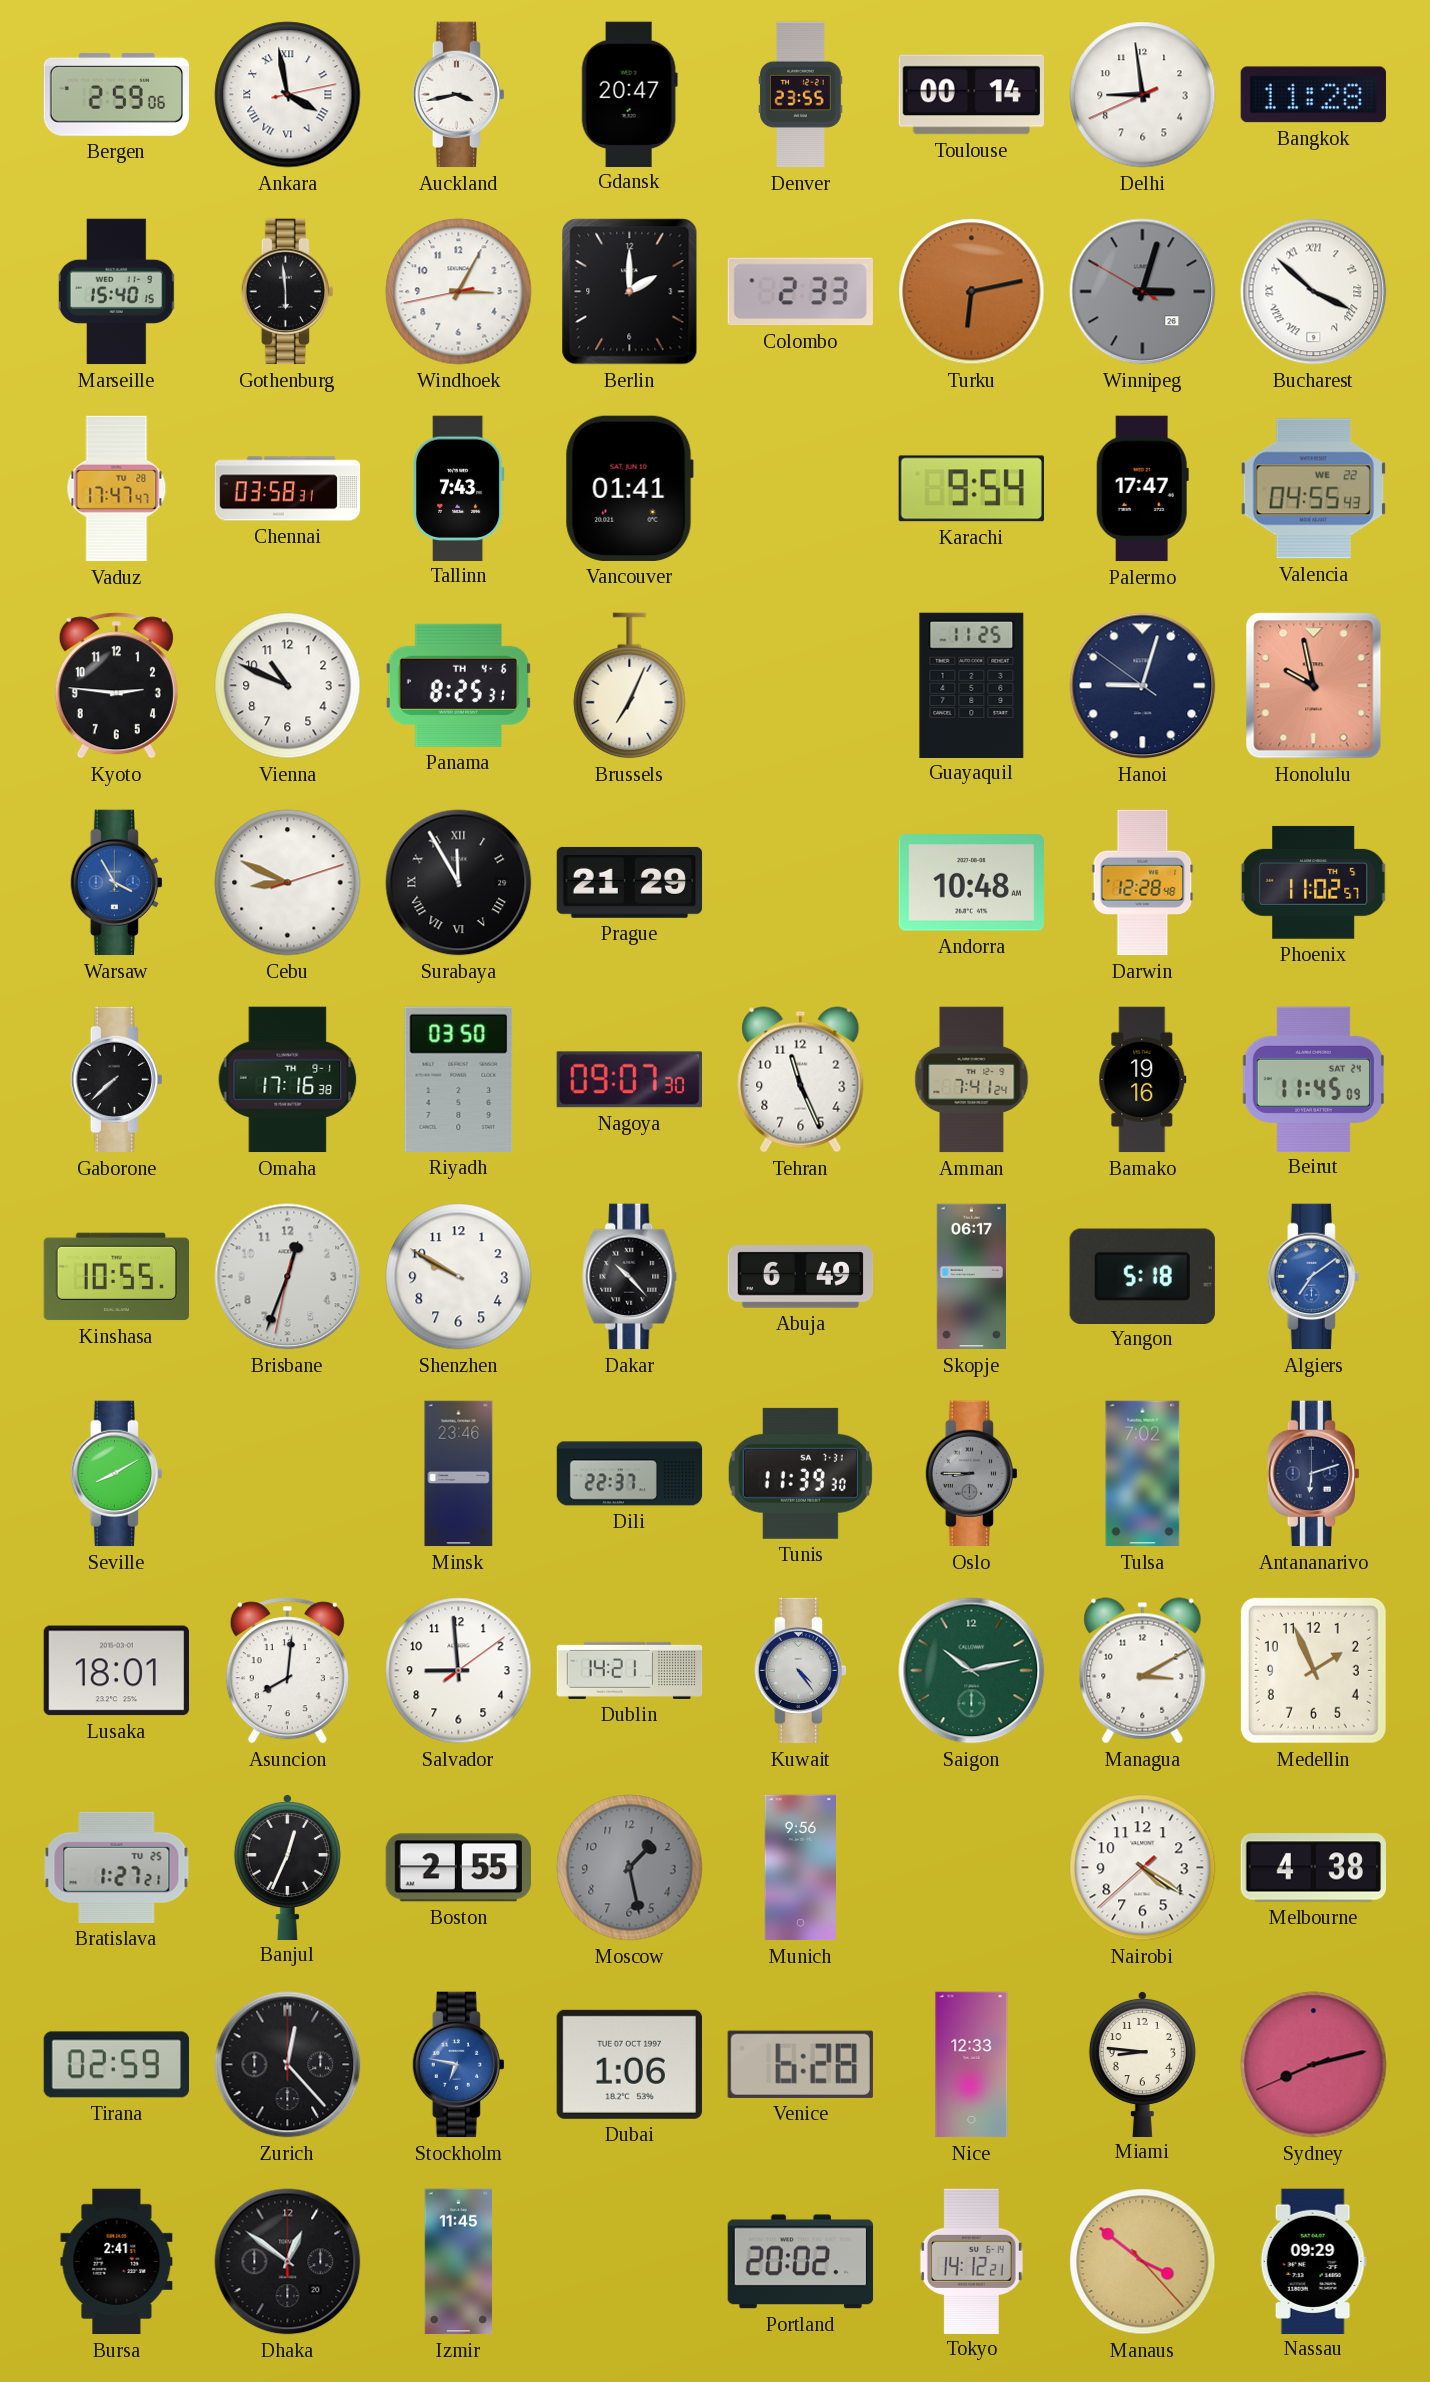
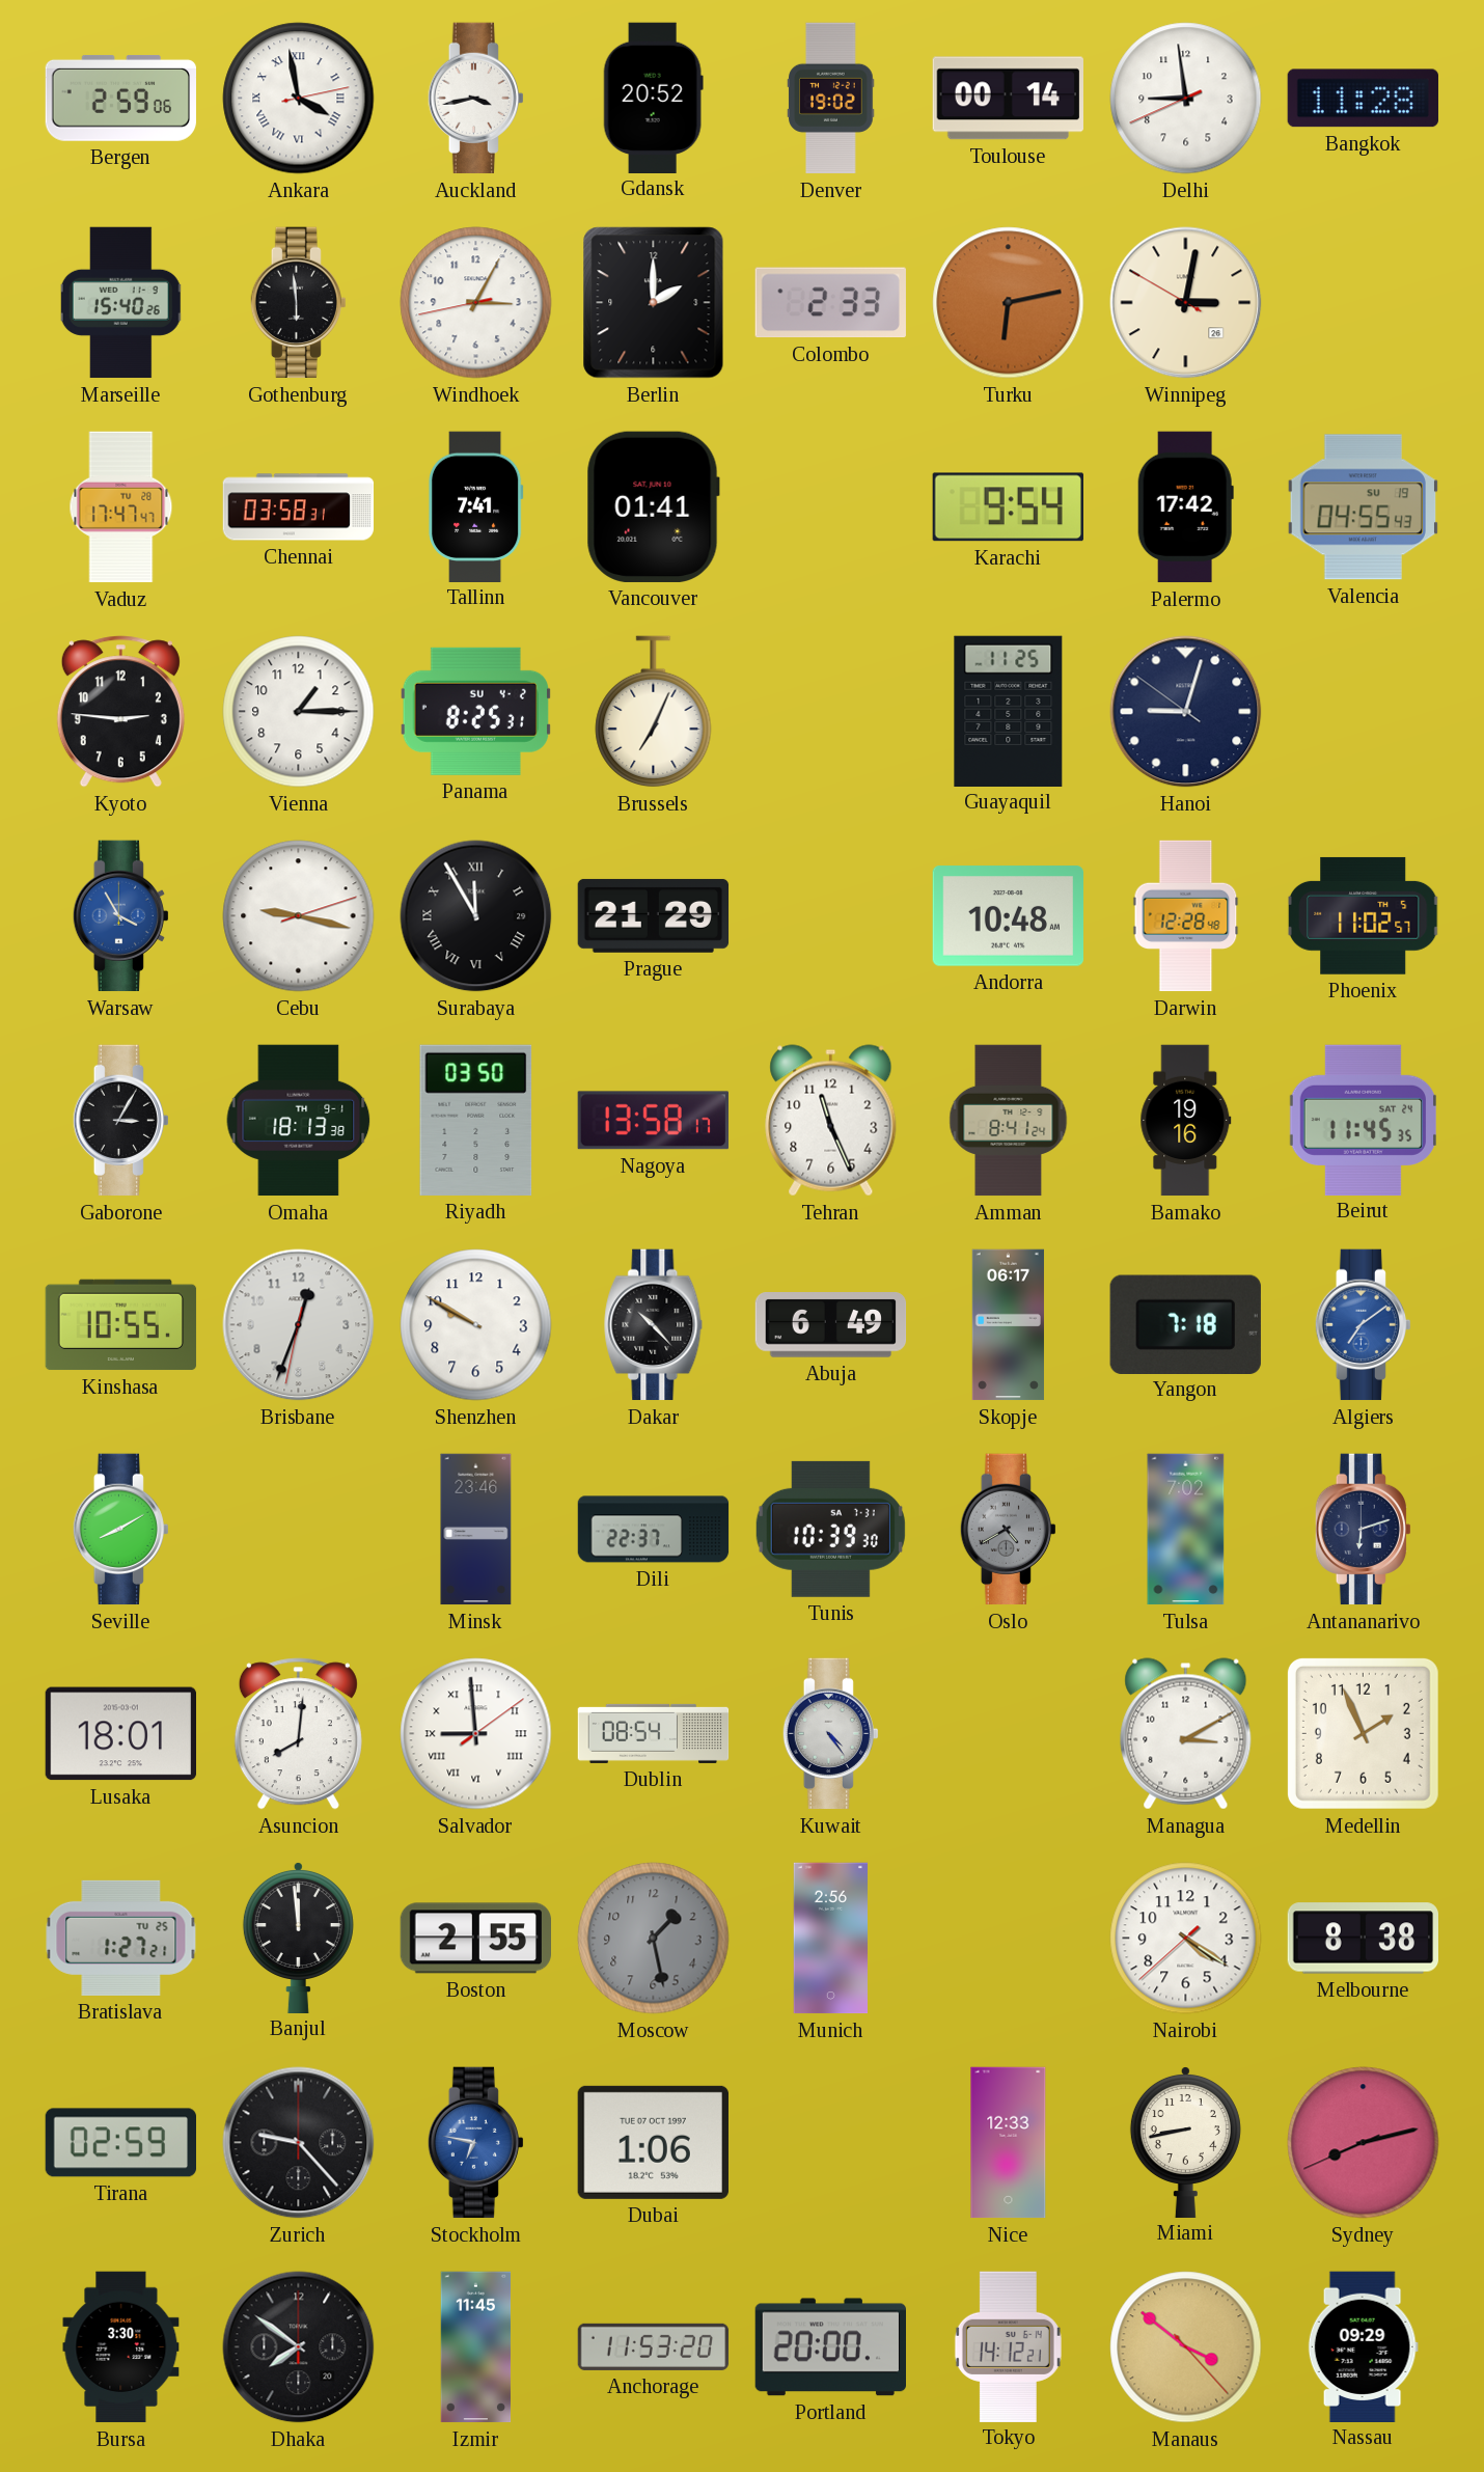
Gdansk: 20:47 -> 20:52
Denver: 23:55 -> 19:02
Marseille: 15:40:15 -> 15:40:26
Winnipeg: 3:02 -> 3:01
Winnipeg dial: grey -> cream
Bucharest: 3:52 -> none
Tallinn: 7:43 -> 7:41
Palermo: 17:47 -> 17:42
Valencia date: WE 22 -> SU 19
Vienna: 10:49 -> 1:15
Panama date: TH 4-6 -> SU 4-2
Honolulu: 9:58 -> none
Cebu: 8:49 -> 9:17
Gaborone: 7:38 -> 3:05
Omaha: 17:16 -> 18:13
Nagoya: 09:07 -> 13:58
Amman: 7:41 -> 8:41
Beirut: 11:45:09 -> 11:45:35
Yangon: 5:18 -> 7:18
Tunis: 11:39 -> 10:39
Oslo: 8:45 -> 4:40
Salvador numerals: Arabic -> Roman
Dublin: 14:21 -> 08:54
Saigon: 10:13 -> none
Banjul: 12:34 -> 11:59
Munich: 9:56 -> 2:56
Melbourne: 4:38 -> 8:38
Zurich: 12:23 -> 9:23
Venice: 6:28 -> none
Miami: 8:46 -> 8:43
Bursa: 2:41 -> 3:30
Dhaka: 12:51 -> 7:51
Anchorage: none -> 11:53
Portland: 20:02 -> 20:00
